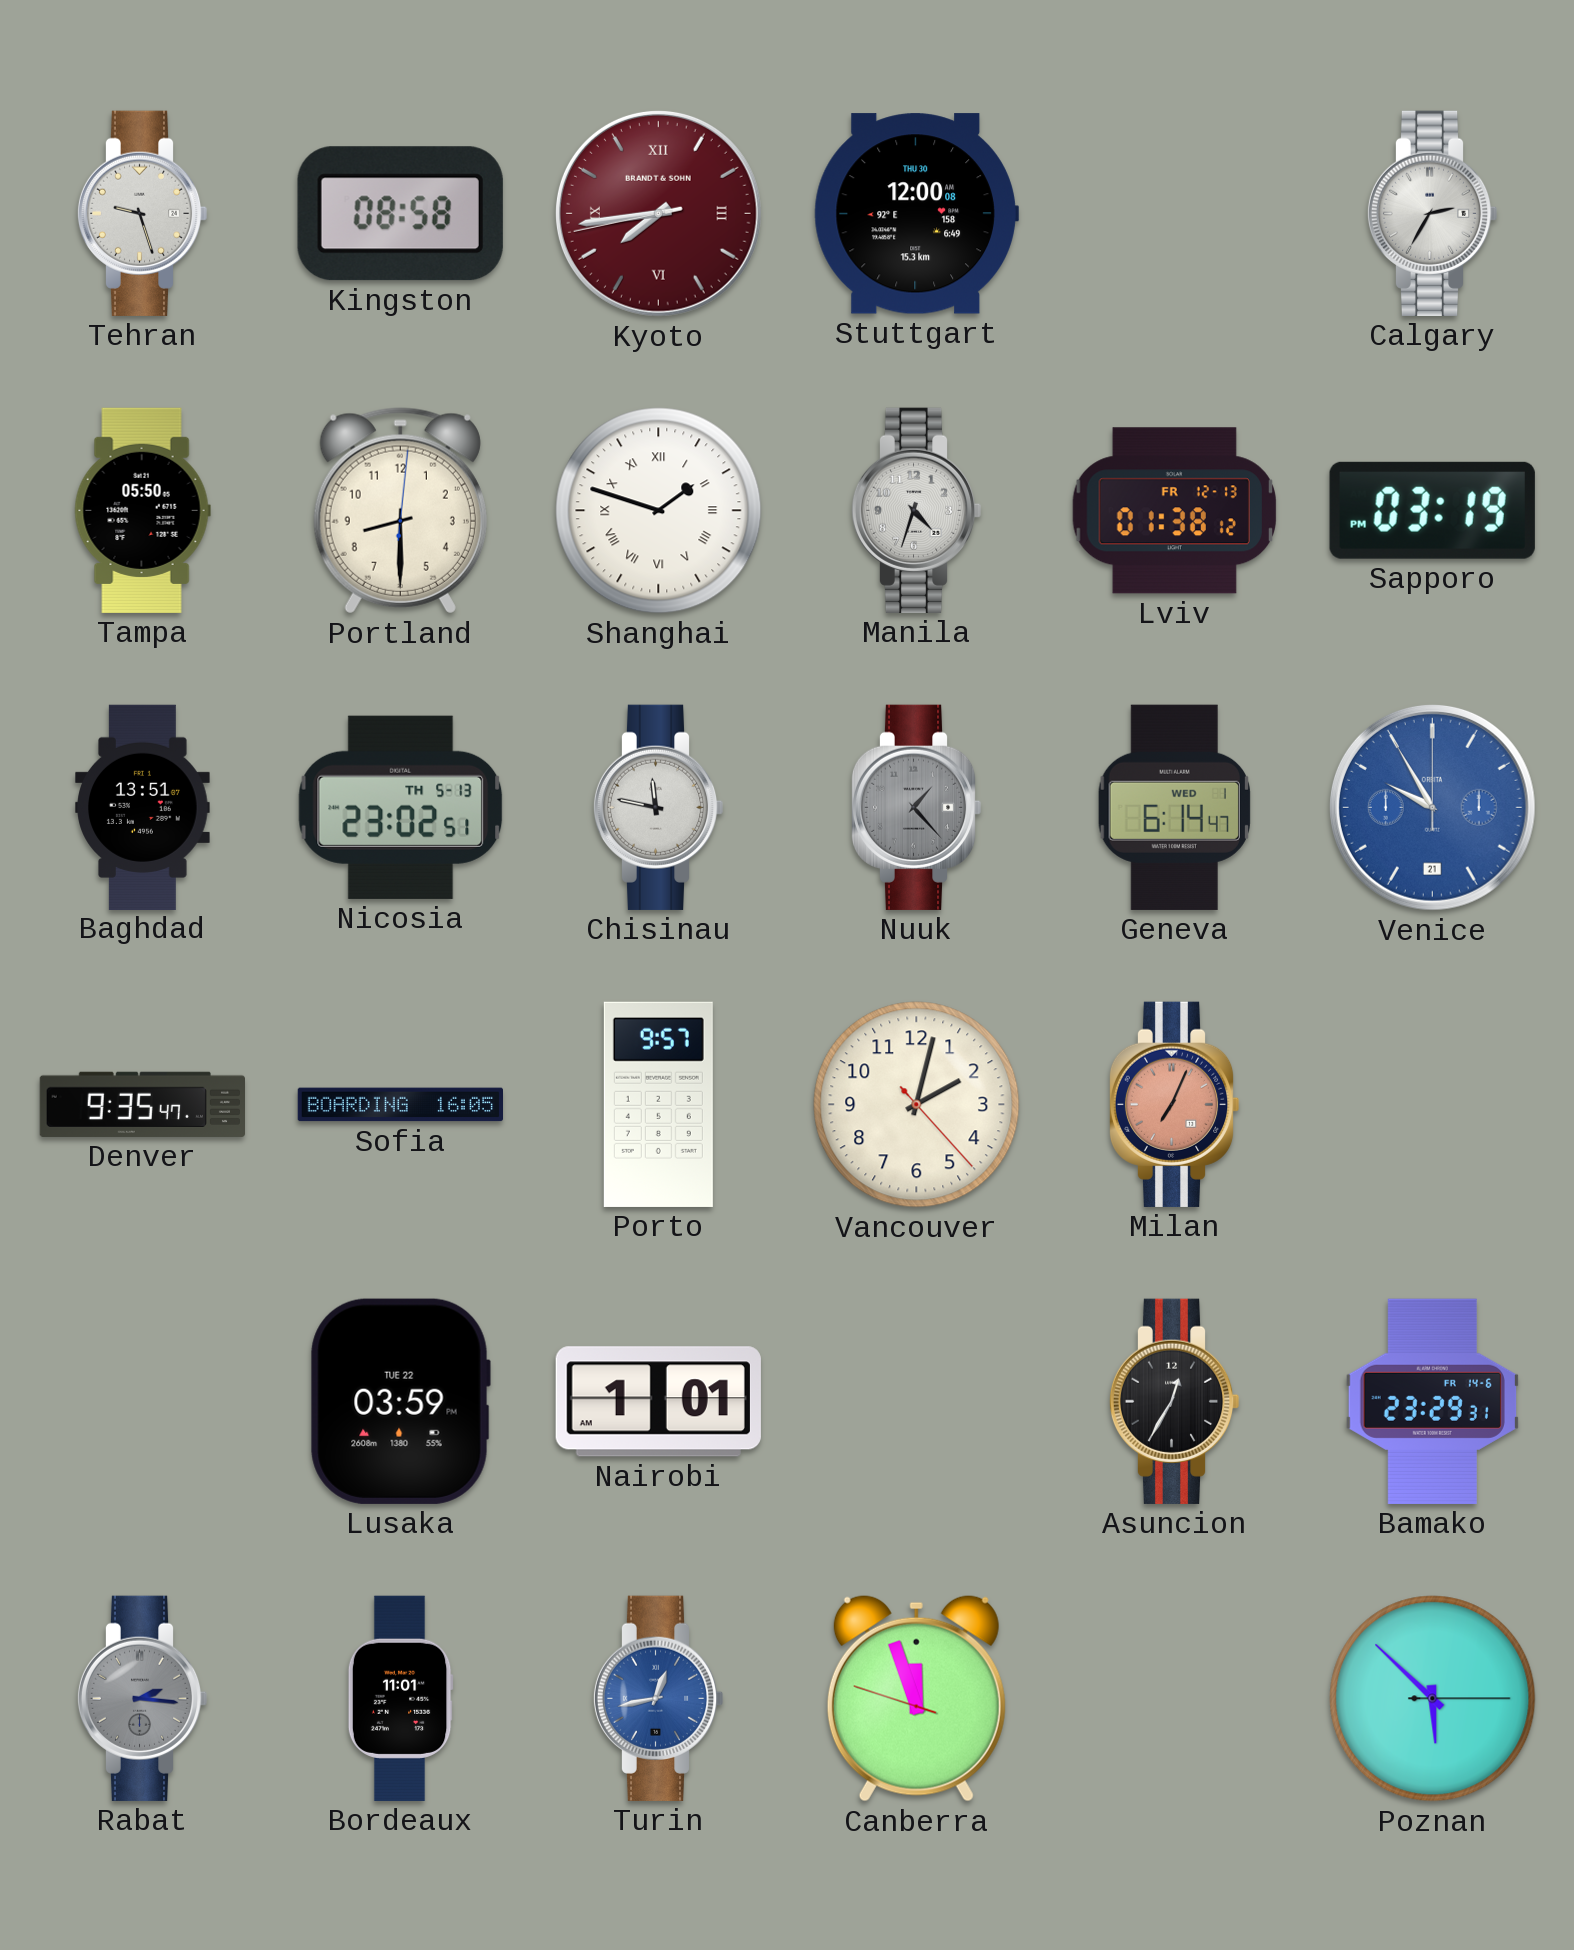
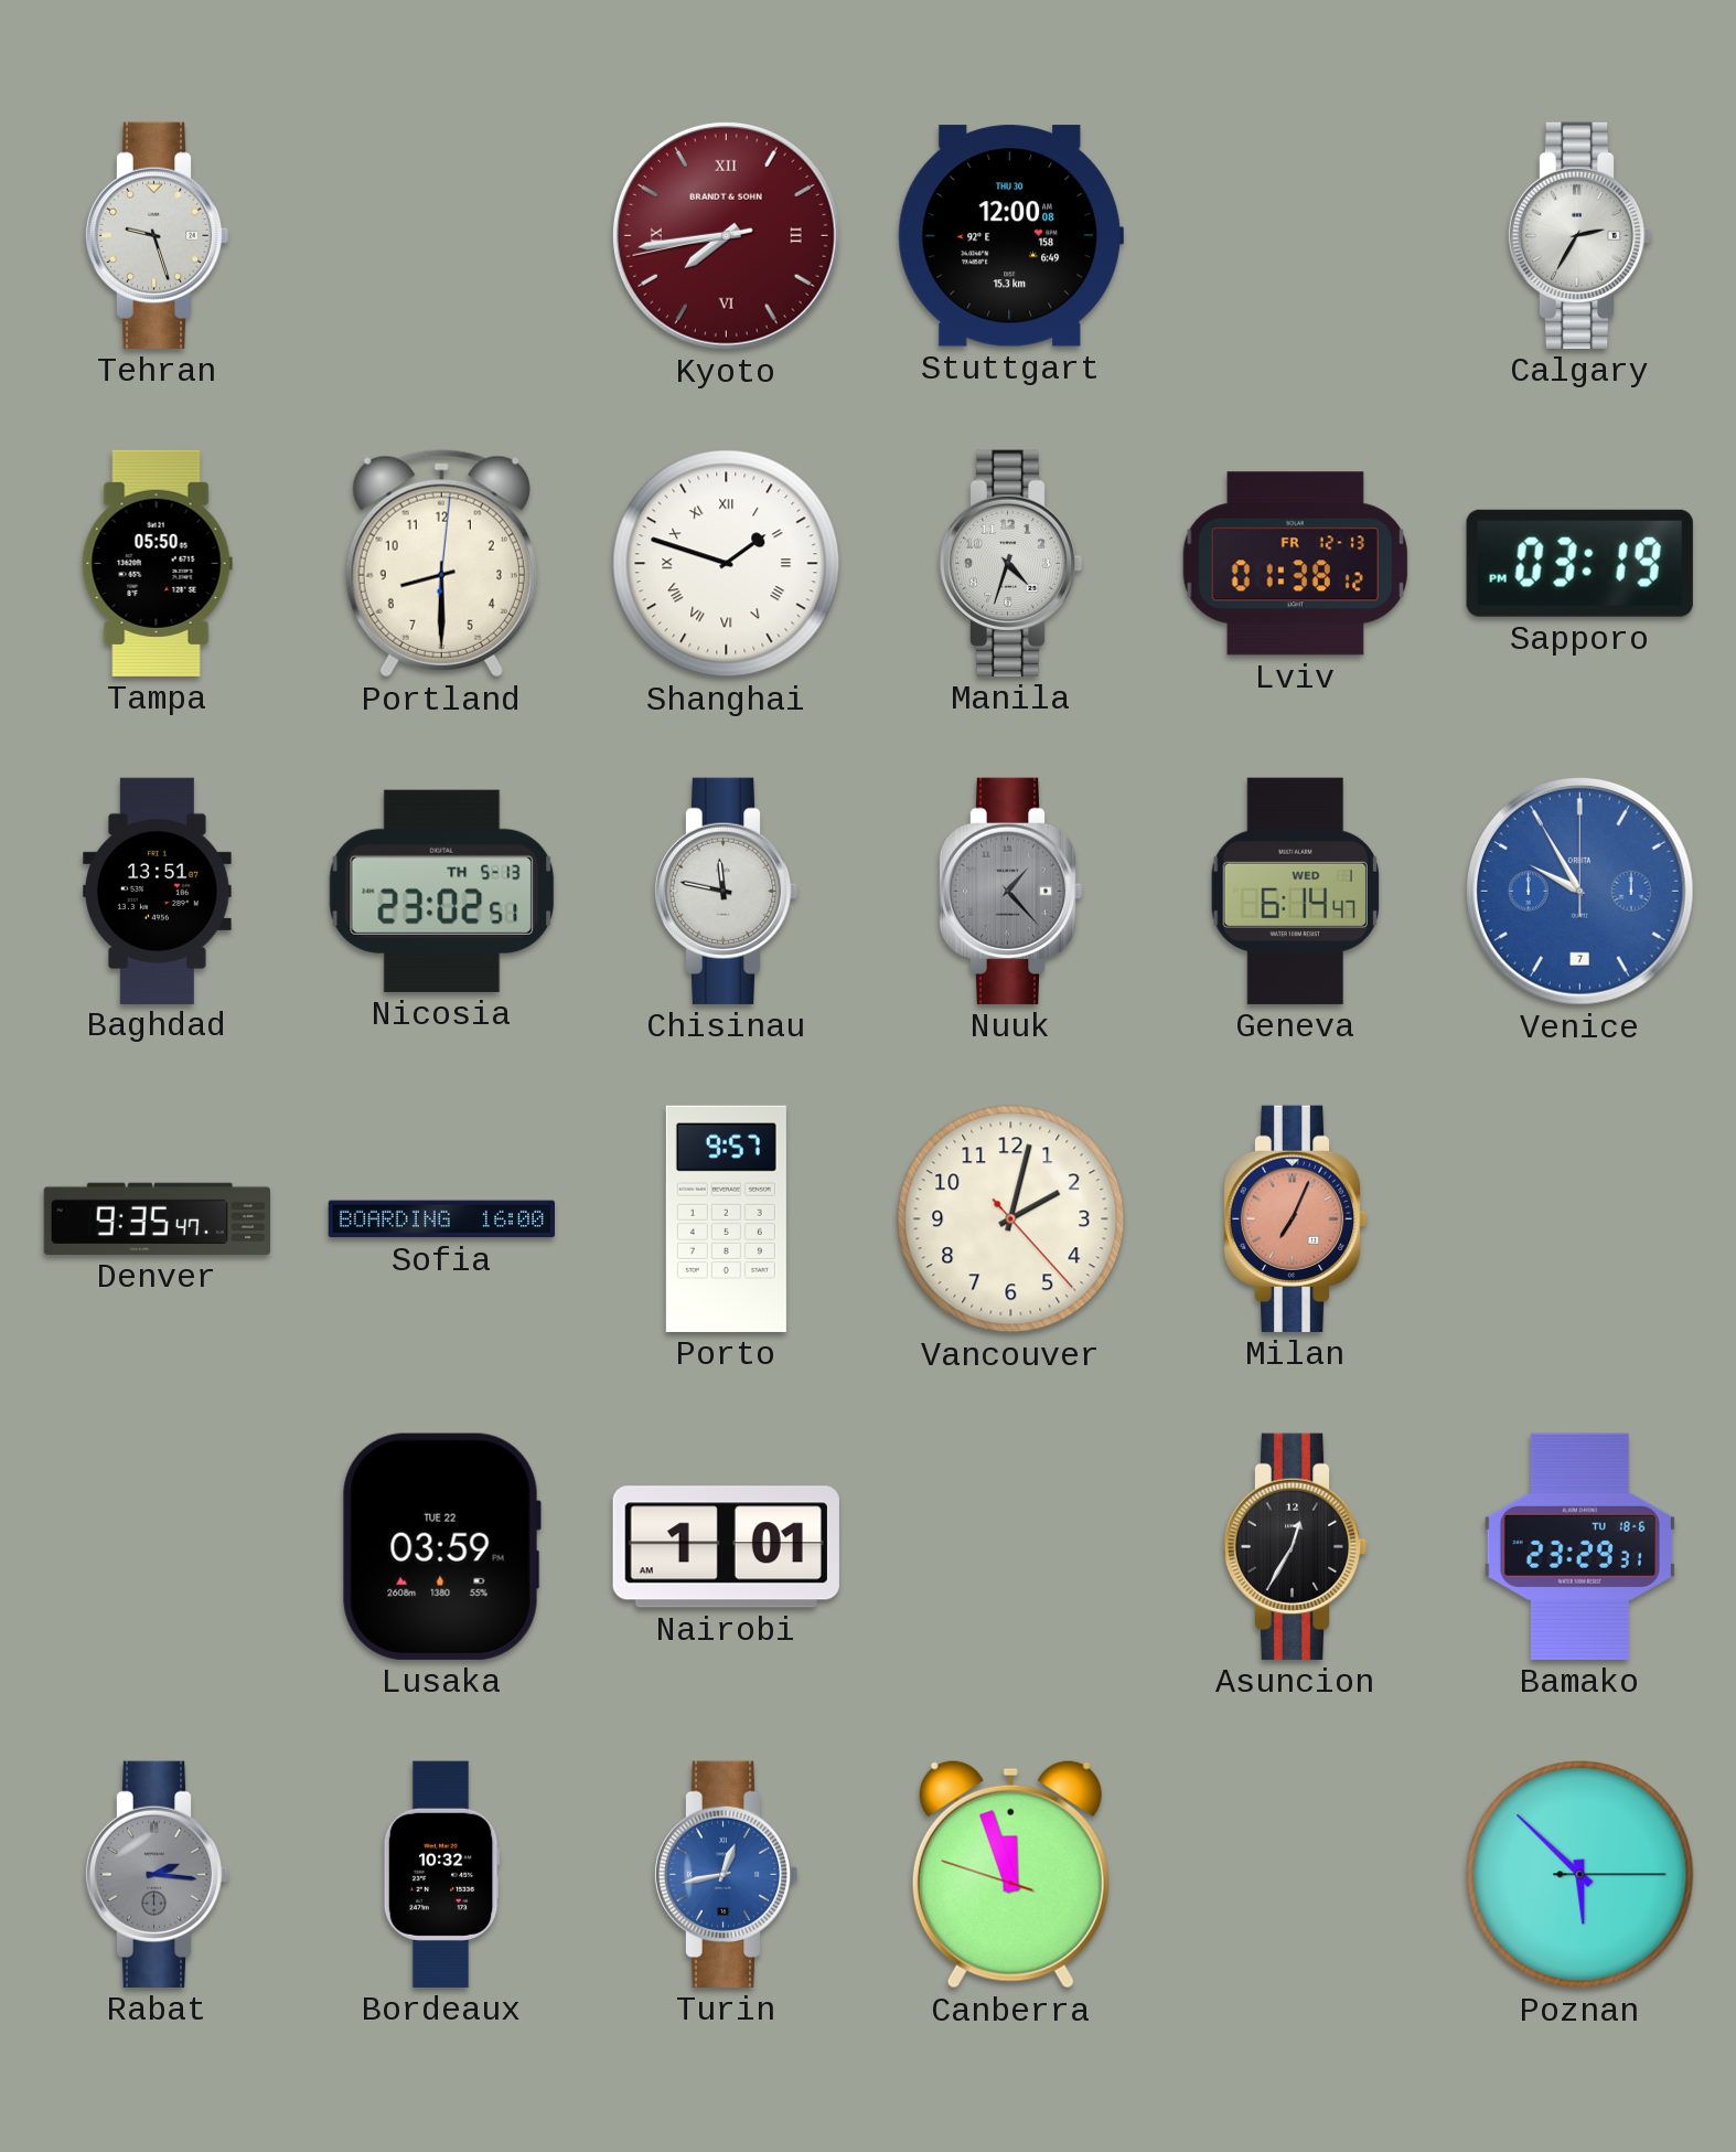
Kingston: 08:58 -> none
Venice date: 21 -> 7
Sofia: 16:05 -> 16:00
Bamako date: FR 14-6 -> TU 18-6
Bordeaux: 11:01 -> 10:32
